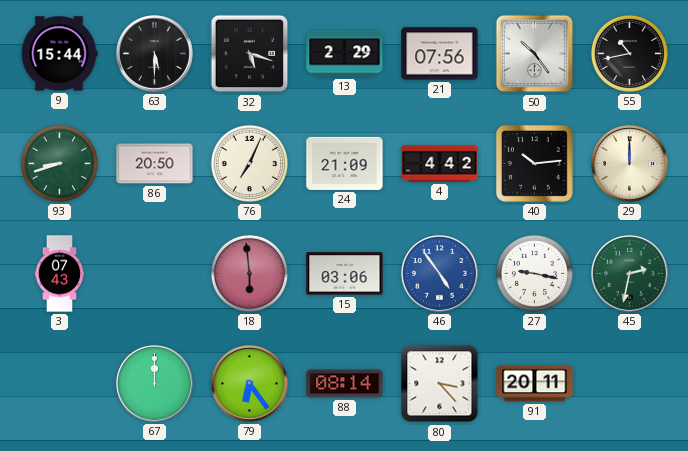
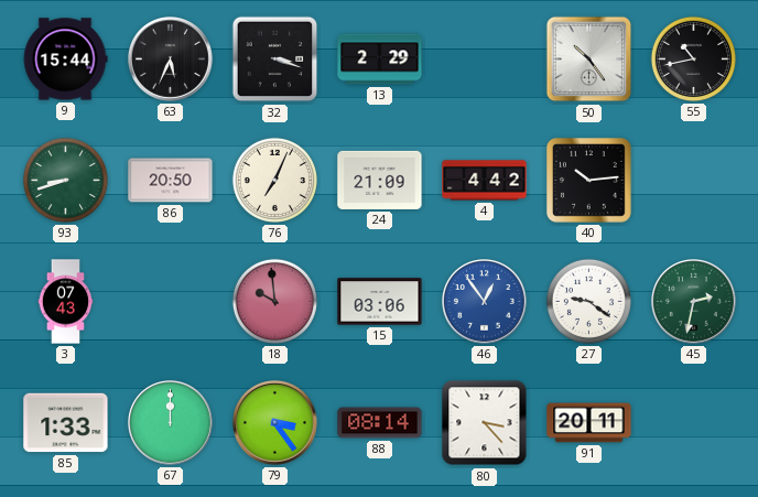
63: 5:30 -> 5:34
32: 5:18 -> 3:18
21: 07:56 -> none
29: 12:00 -> none
18: 5:59 -> 9:59
46: 4:54 -> 12:54
27: 9:17 -> 9:21
85: none -> 1:33
79: 6:24 -> 3:24
